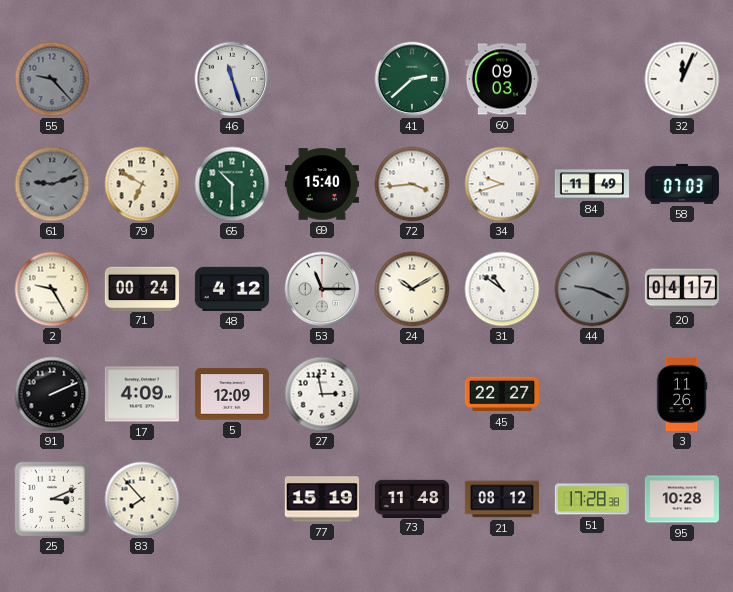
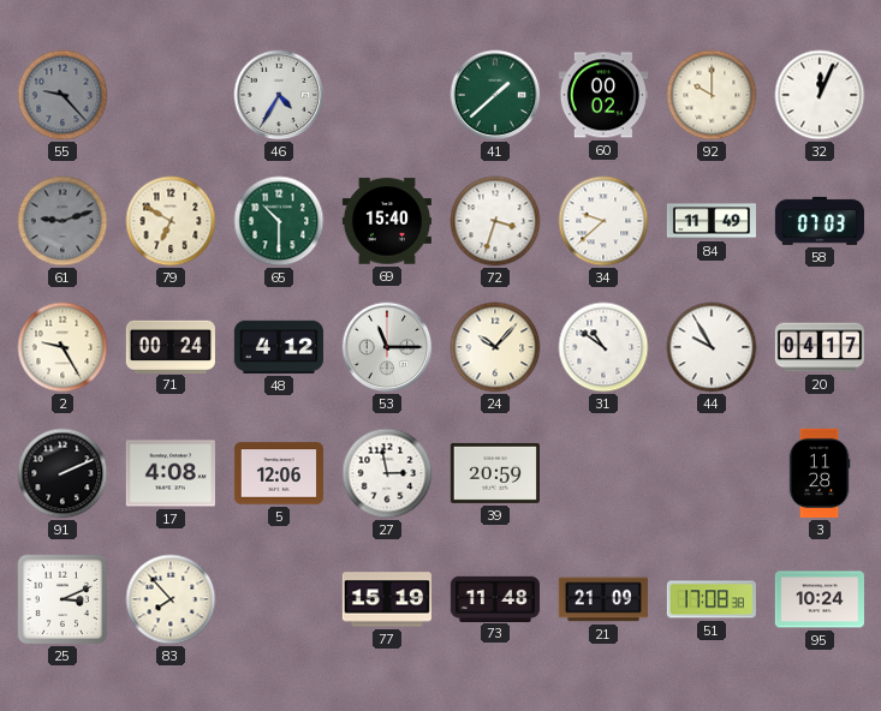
46: 11:27 -> 4:35
41: 2:38 -> 1:38
60: 09:03 -> 00:02
92: none -> 10:00
72: 3:44 -> 3:33
34: 9:42 -> 9:38
24: 10:10 -> 10:07
44: 9:19 -> 9:55
44 dial: grey -> white
17: 4:09 -> 4:08
5: 12:09 -> 12:06
39: none -> 20:59
45: 22:27 -> none
3: 11:26 -> 11:28
21: 08:12 -> 21:09
51: 17:28 -> 17:08
95: 10:28 -> 10:24
